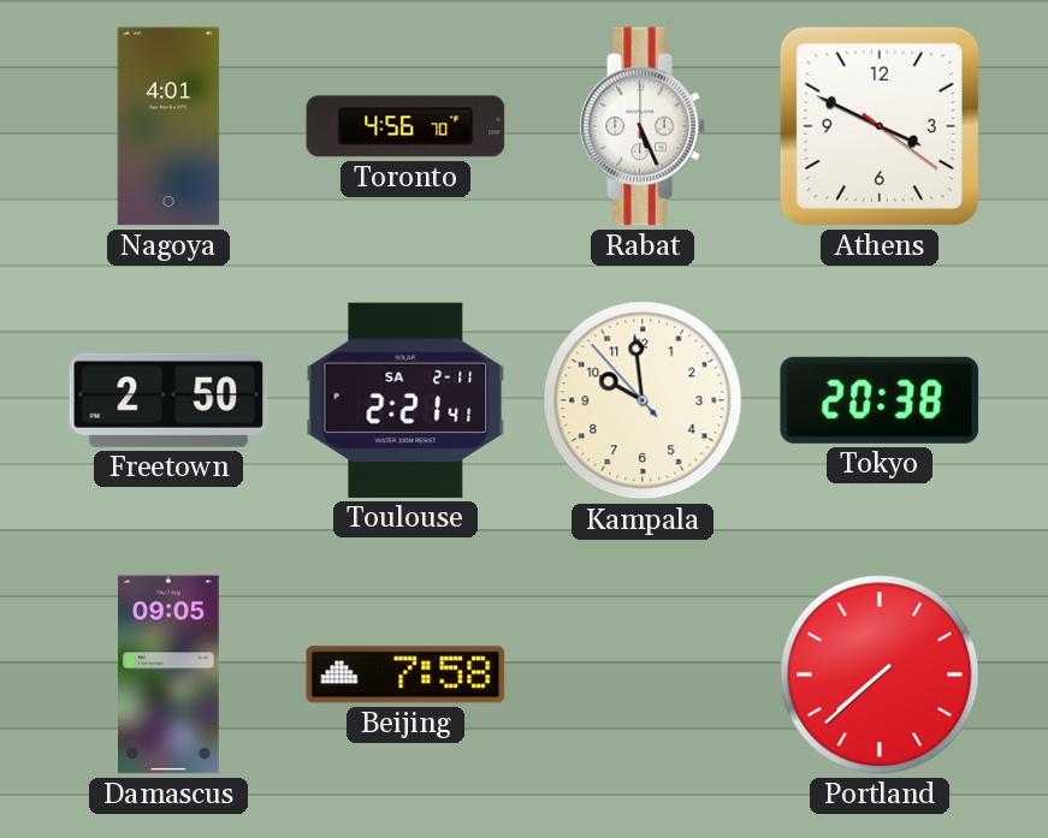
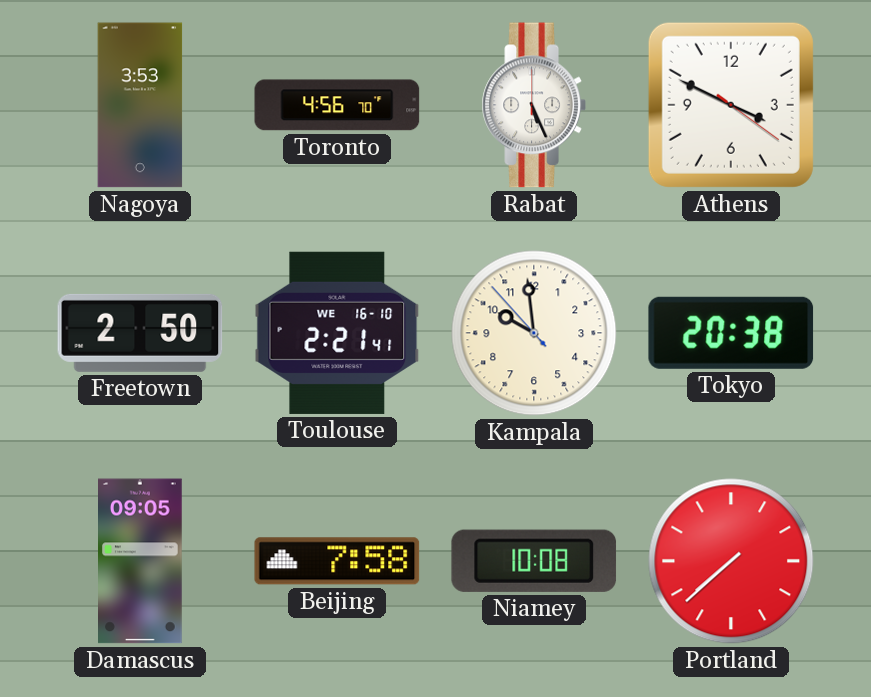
Nagoya: 4:01 -> 3:53
Toulouse date: SA 2-11 -> WE 16-10
Niamey: none -> 10:08
